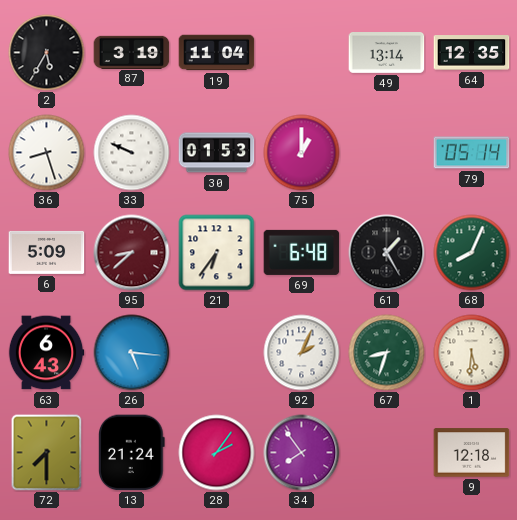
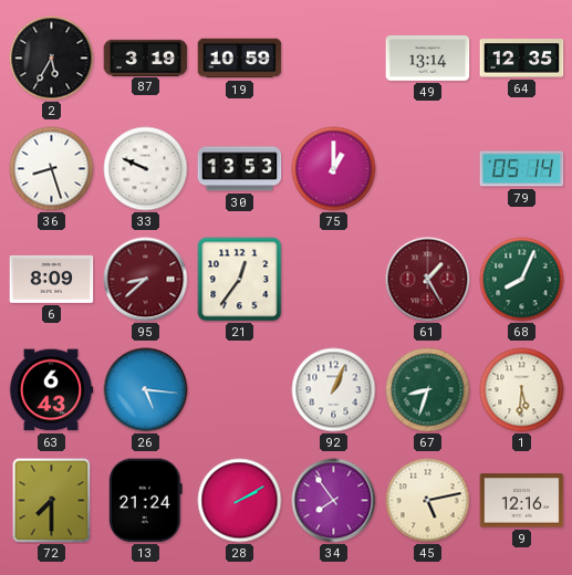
19: 11:04 -> 10:59
30: 01:53 -> 13:53
6: 5:09 -> 8:09
21: 6:36 -> 12:36
69: 6:48 -> none
61 dial: black -> burgundy
92: 2:04 -> 1:04
28: 2:06 -> 2:10
45: none -> 5:13
9: 12:18 -> 12:16
